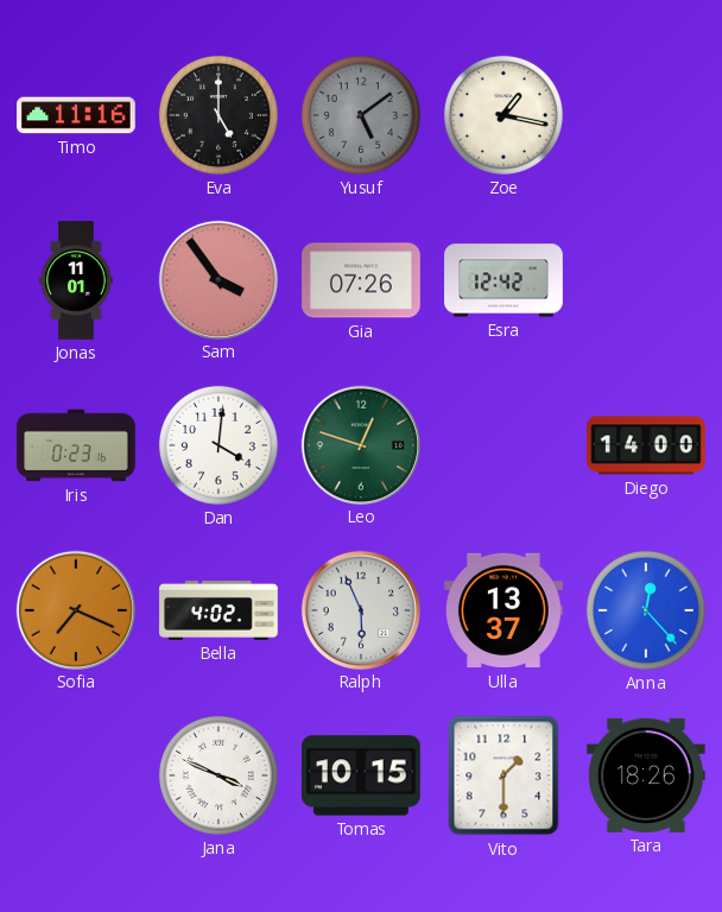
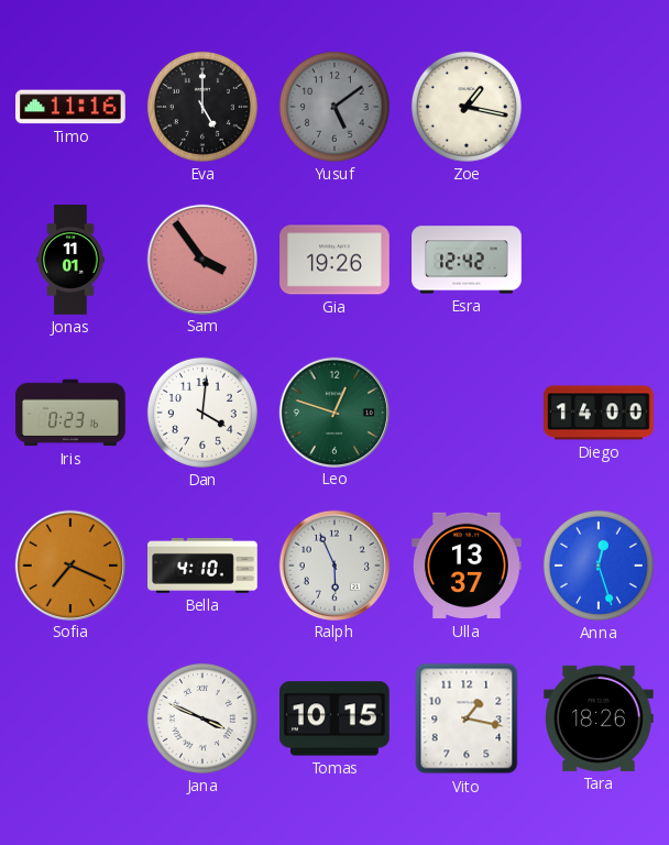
Gia: 07:26 -> 19:26
Bella: 4:02 -> 4:10
Anna: 12:23 -> 12:27
Vito: 1:30 -> 1:17
